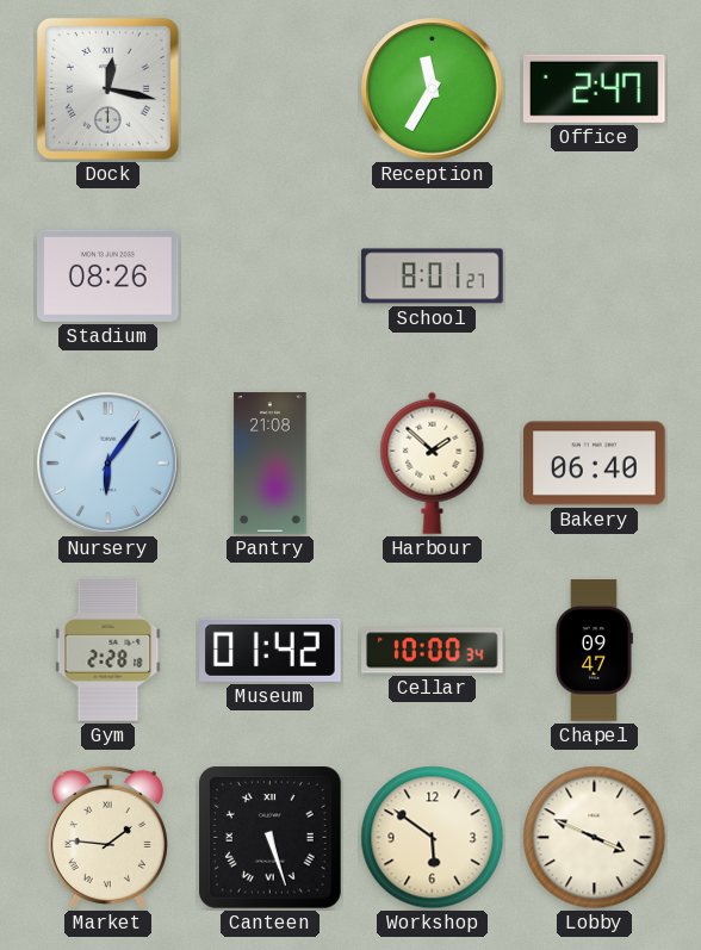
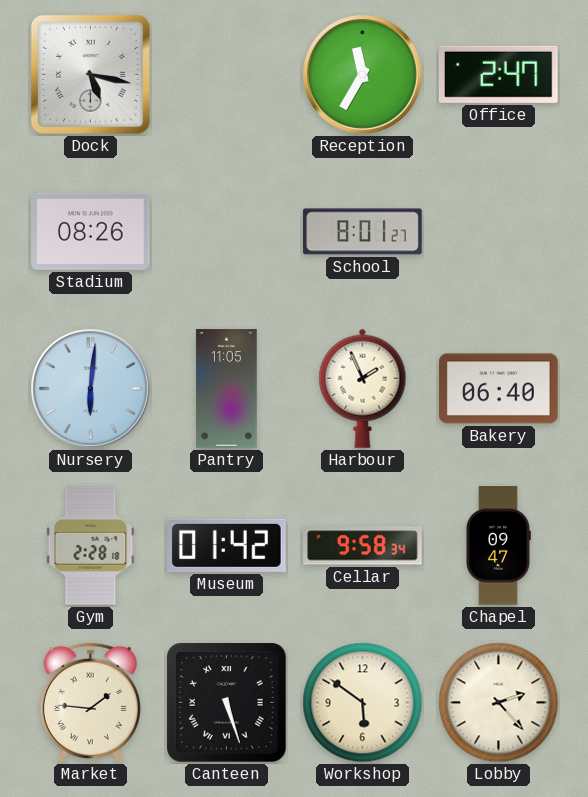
Dock: 12:17 -> 5:17
Nursery: 6:06 -> 6:01
Pantry: 21:08 -> 11:05
Harbour: 1:52 -> 1:56
Cellar: 10:00 -> 9:58
Lobby: 3:49 -> 2:23
